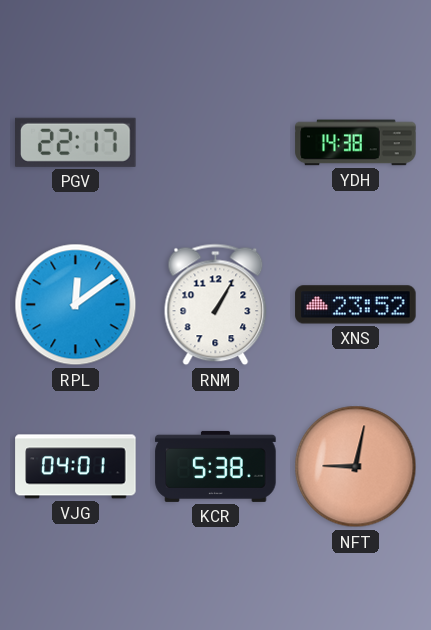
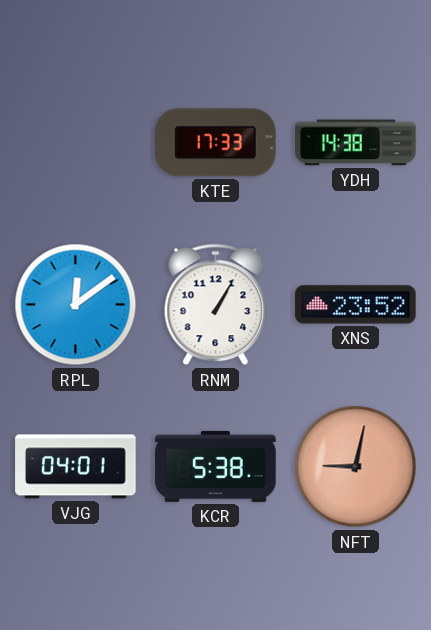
PGV: 22:17 -> none
KTE: none -> 17:33
